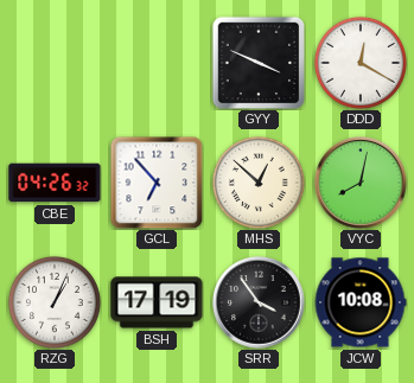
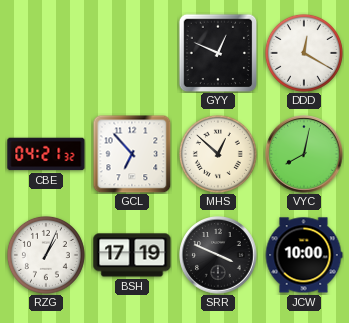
GYY: 3:49 -> 12:49
CBE: 04:26 -> 04:21
SRR: 3:54 -> 3:49
JCW: 10:08 -> 10:00
